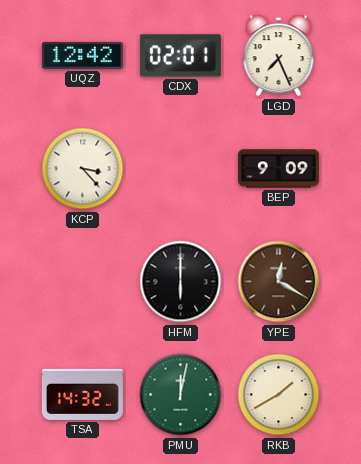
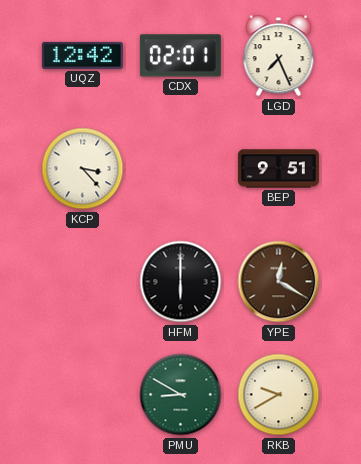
BEP: 9:09 -> 9:51
TSA: 14:32 -> none
PMU: 12:02 -> 8:50
RKB: 1:40 -> 9:40
